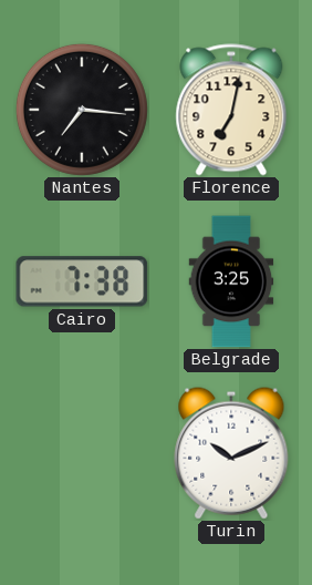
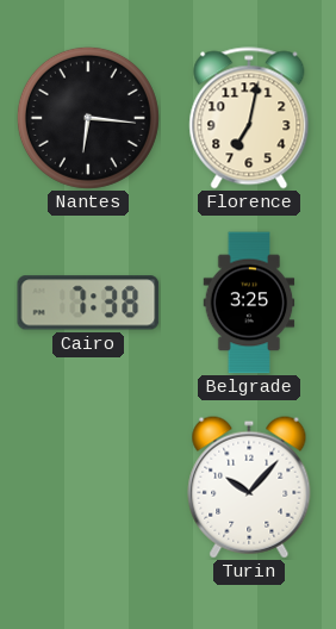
Nantes: 7:16 -> 6:16
Turin: 10:11 -> 10:07
